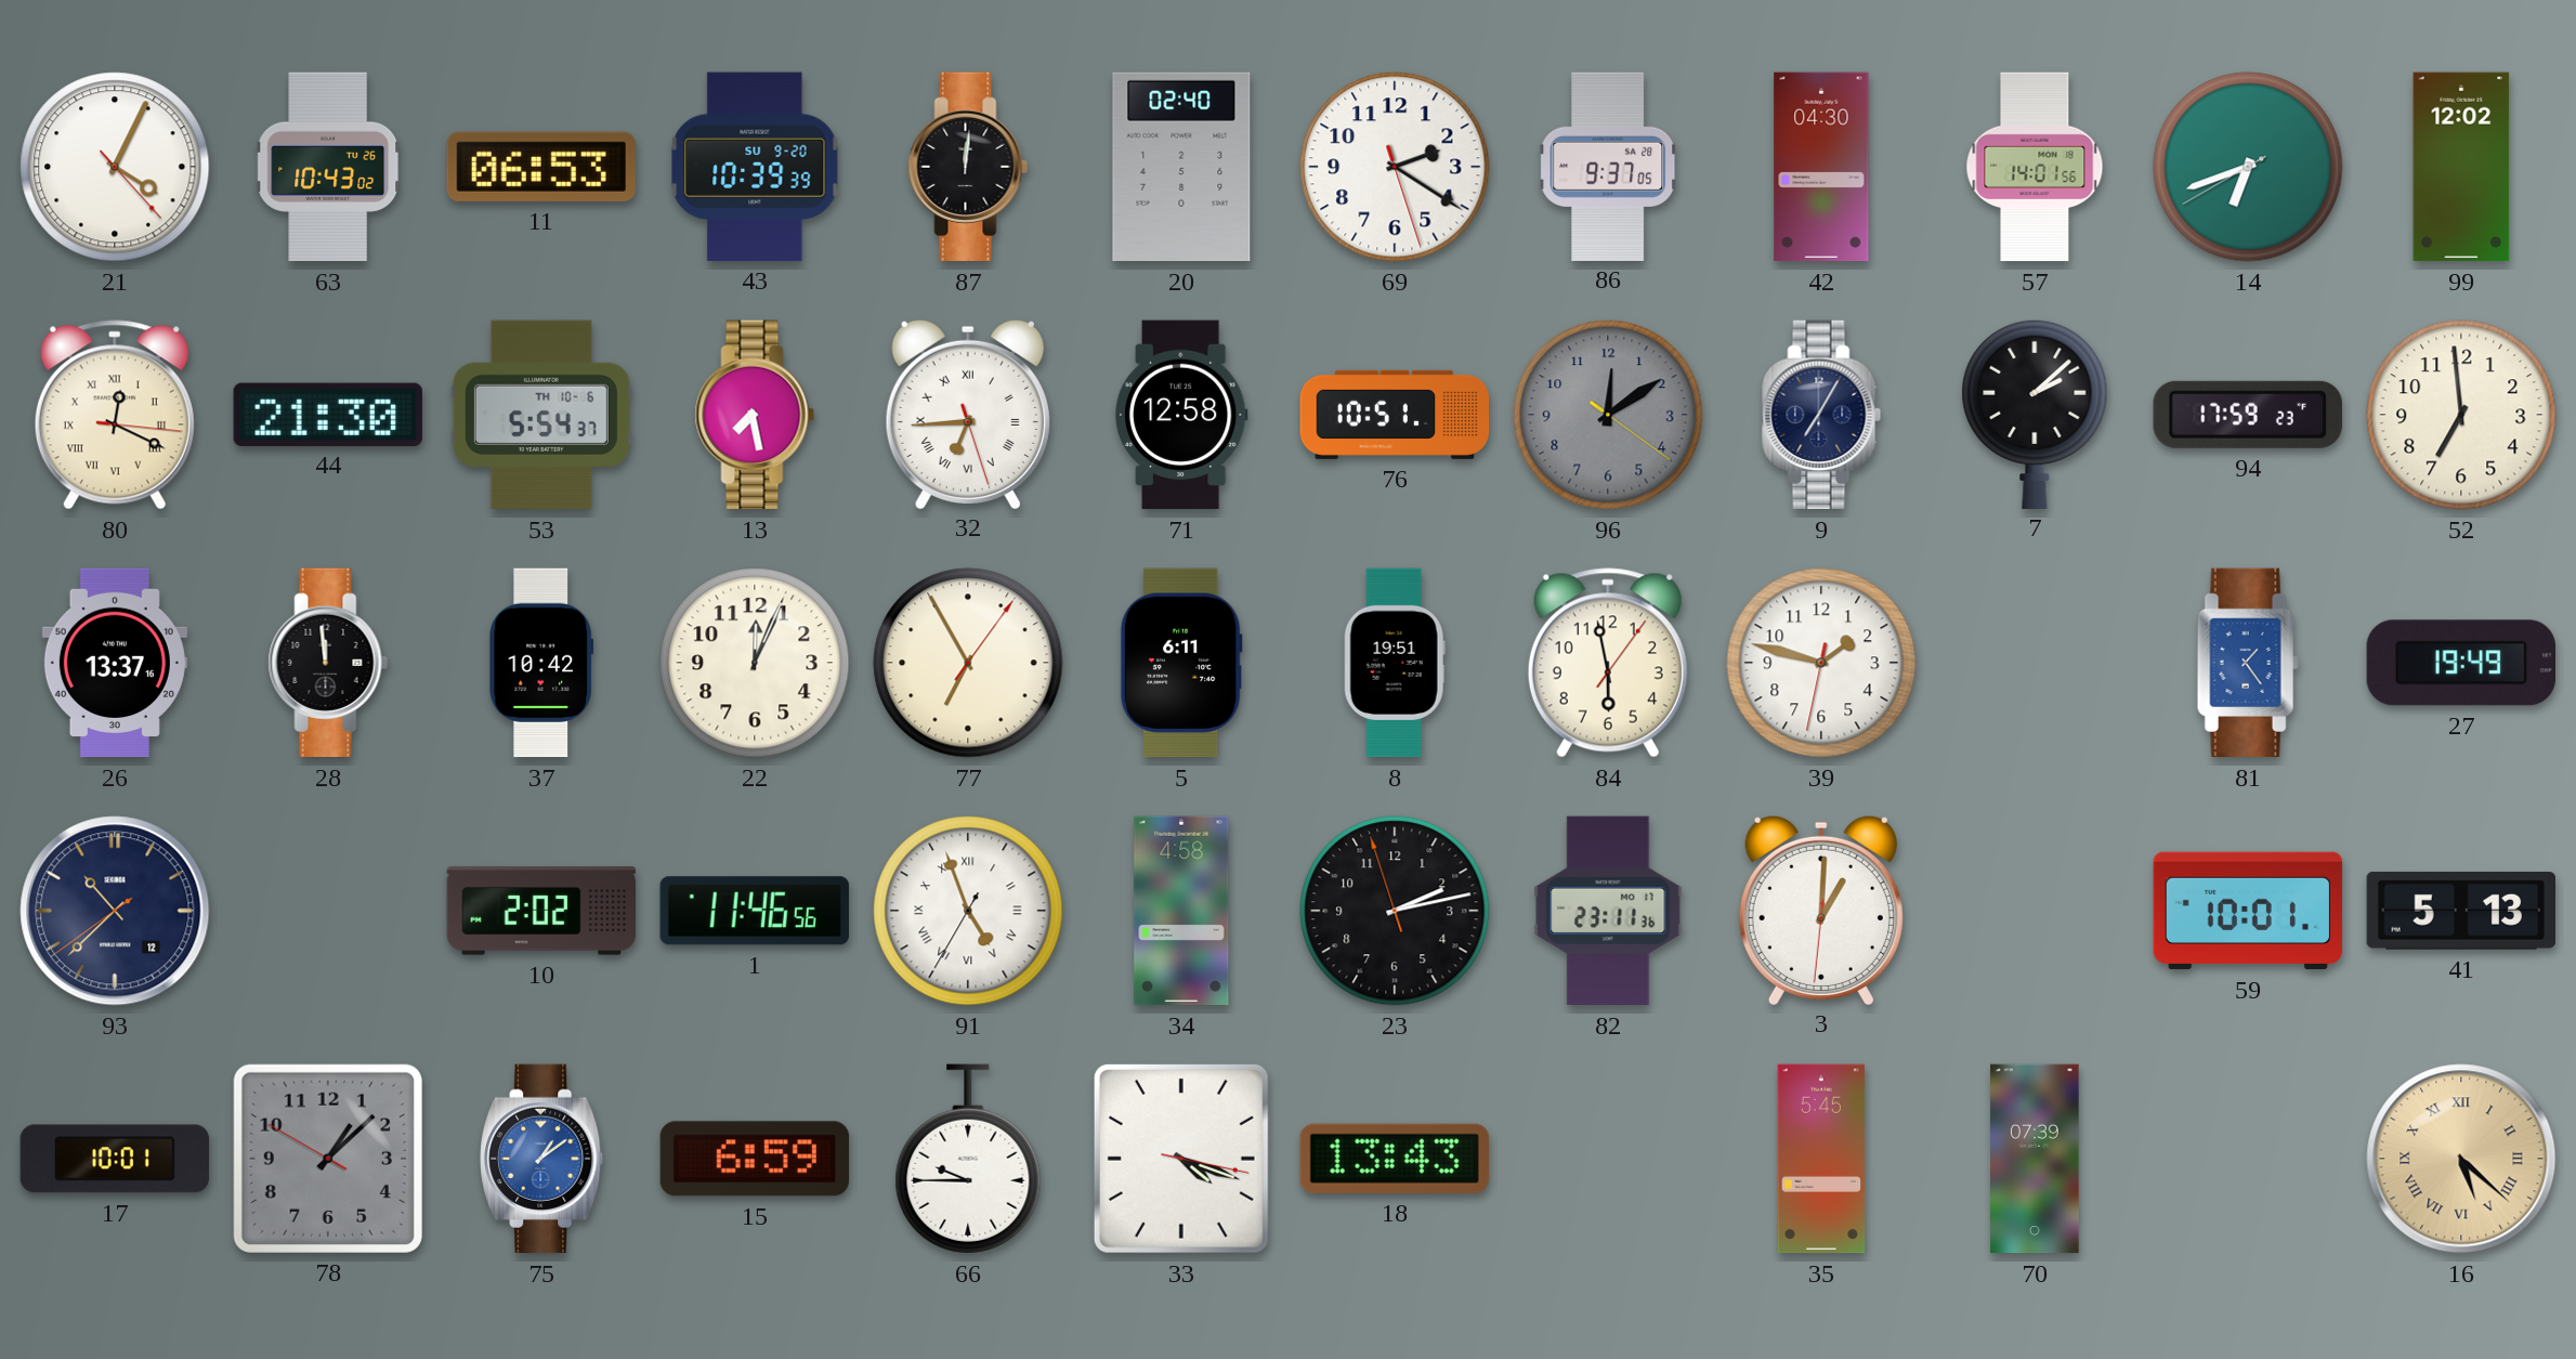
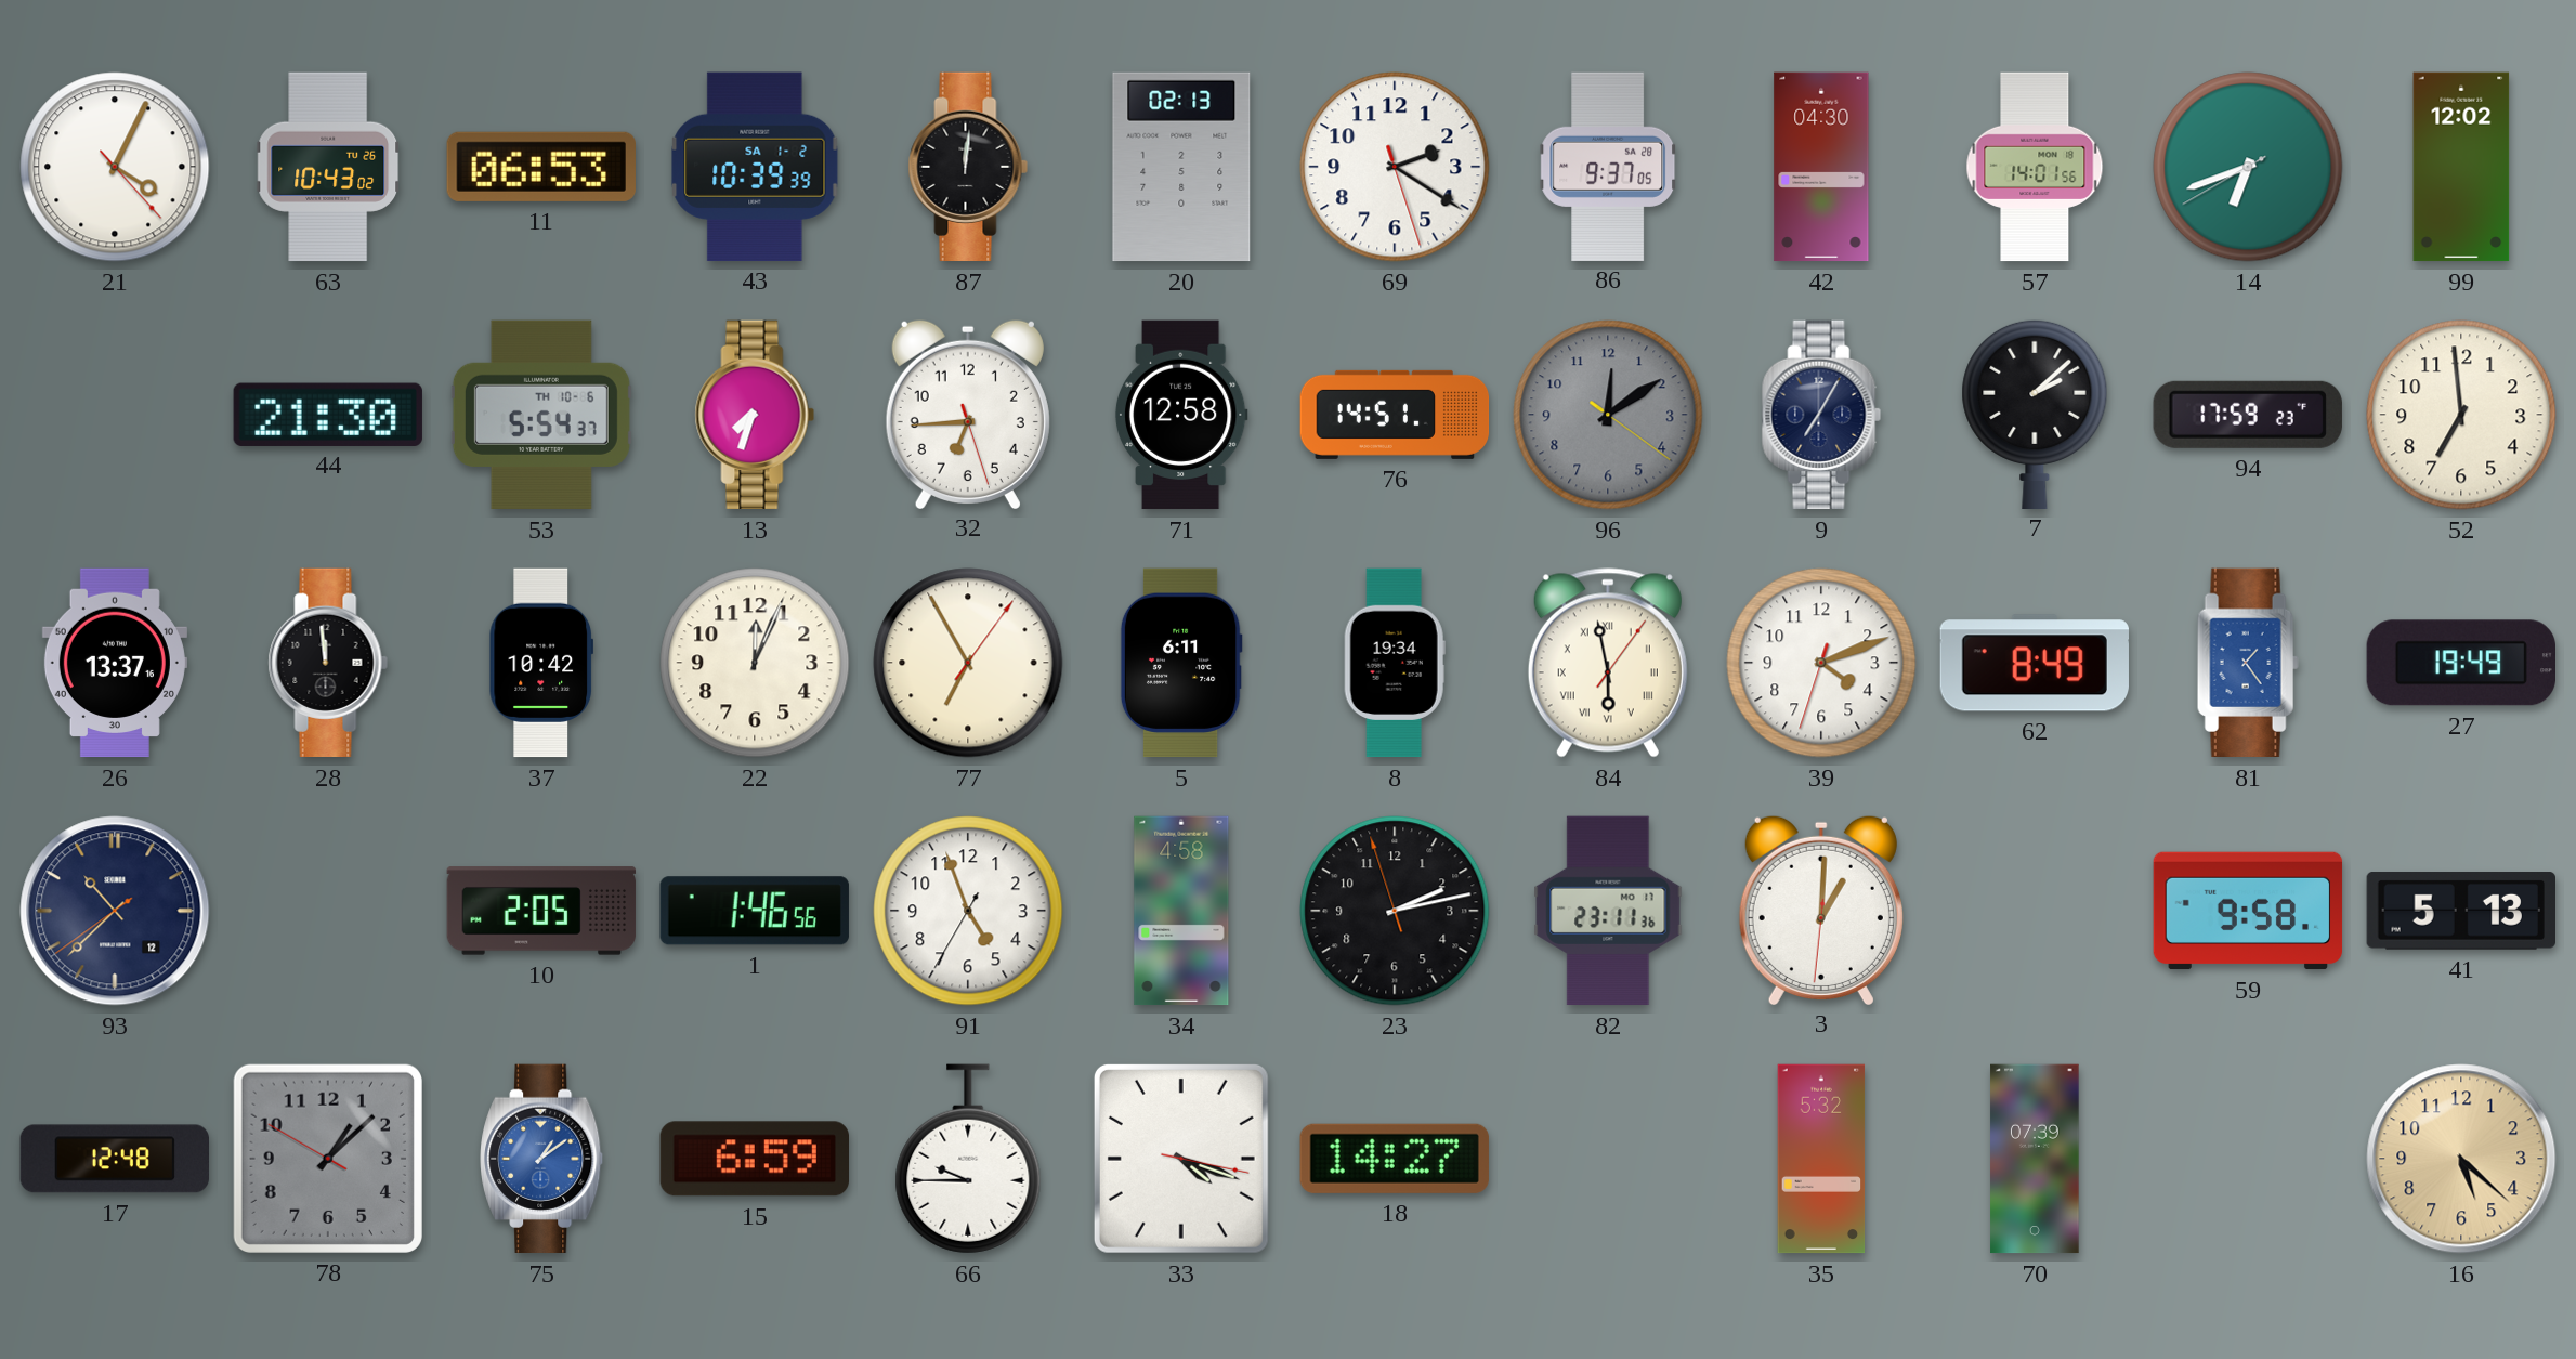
43 date: SU 9-20 -> SA 1-2
20: 02:40 -> 02:13
80: 12:19 -> none
13: 7:28 -> 7:33
32 numerals: Roman -> Arabic
76: 10:51 -> 14:51
8: 19:51 -> 19:34
84 numerals: Arabic -> Roman
39: 1:47 -> 4:11
62: none -> 8:49
10: 2:02 -> 2:05
1: 11:46 -> 1:46
91 numerals: Roman -> Arabic
59: 10:01 -> 9:58
17: 10:01 -> 12:48
18: 13:43 -> 14:27
35: 5:45 -> 5:32
16 numerals: Roman -> Arabic
